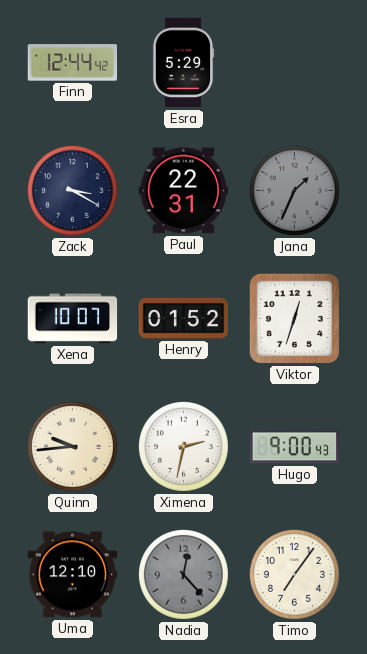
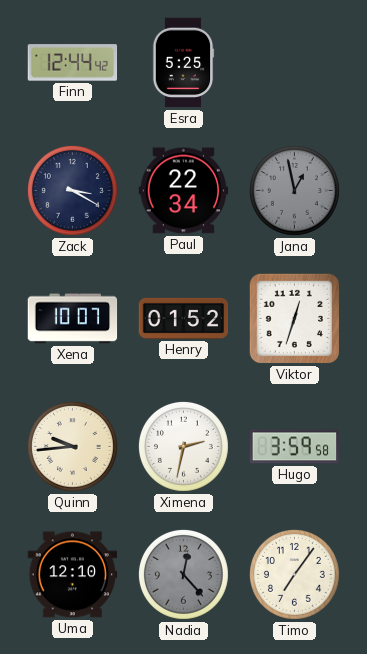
Esra: 5:29 -> 5:25
Paul: 22:31 -> 22:34
Jana: 1:34 -> 12:58
Hugo: 9:00 -> 3:59
